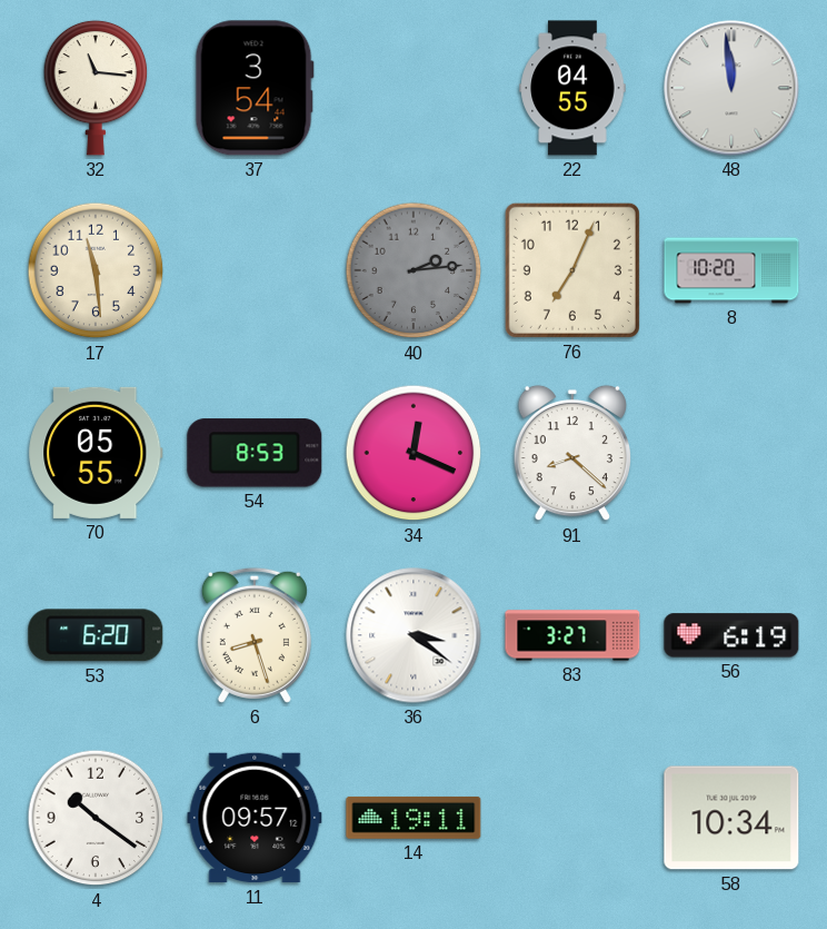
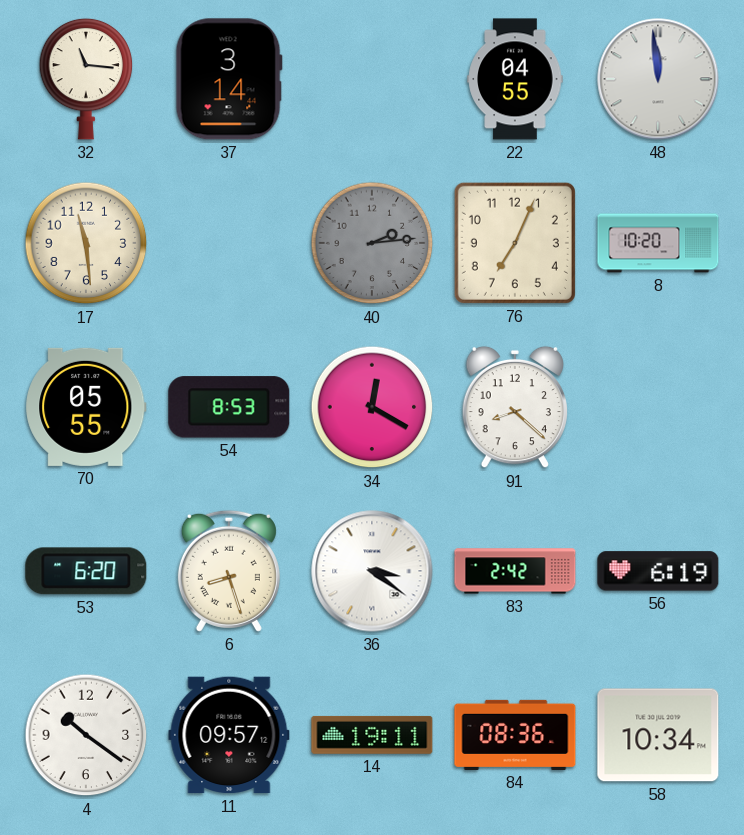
37: 3:54 -> 3:14
34: 12:19 -> 12:20
83: 3:27 -> 2:42
84: none -> 08:36
